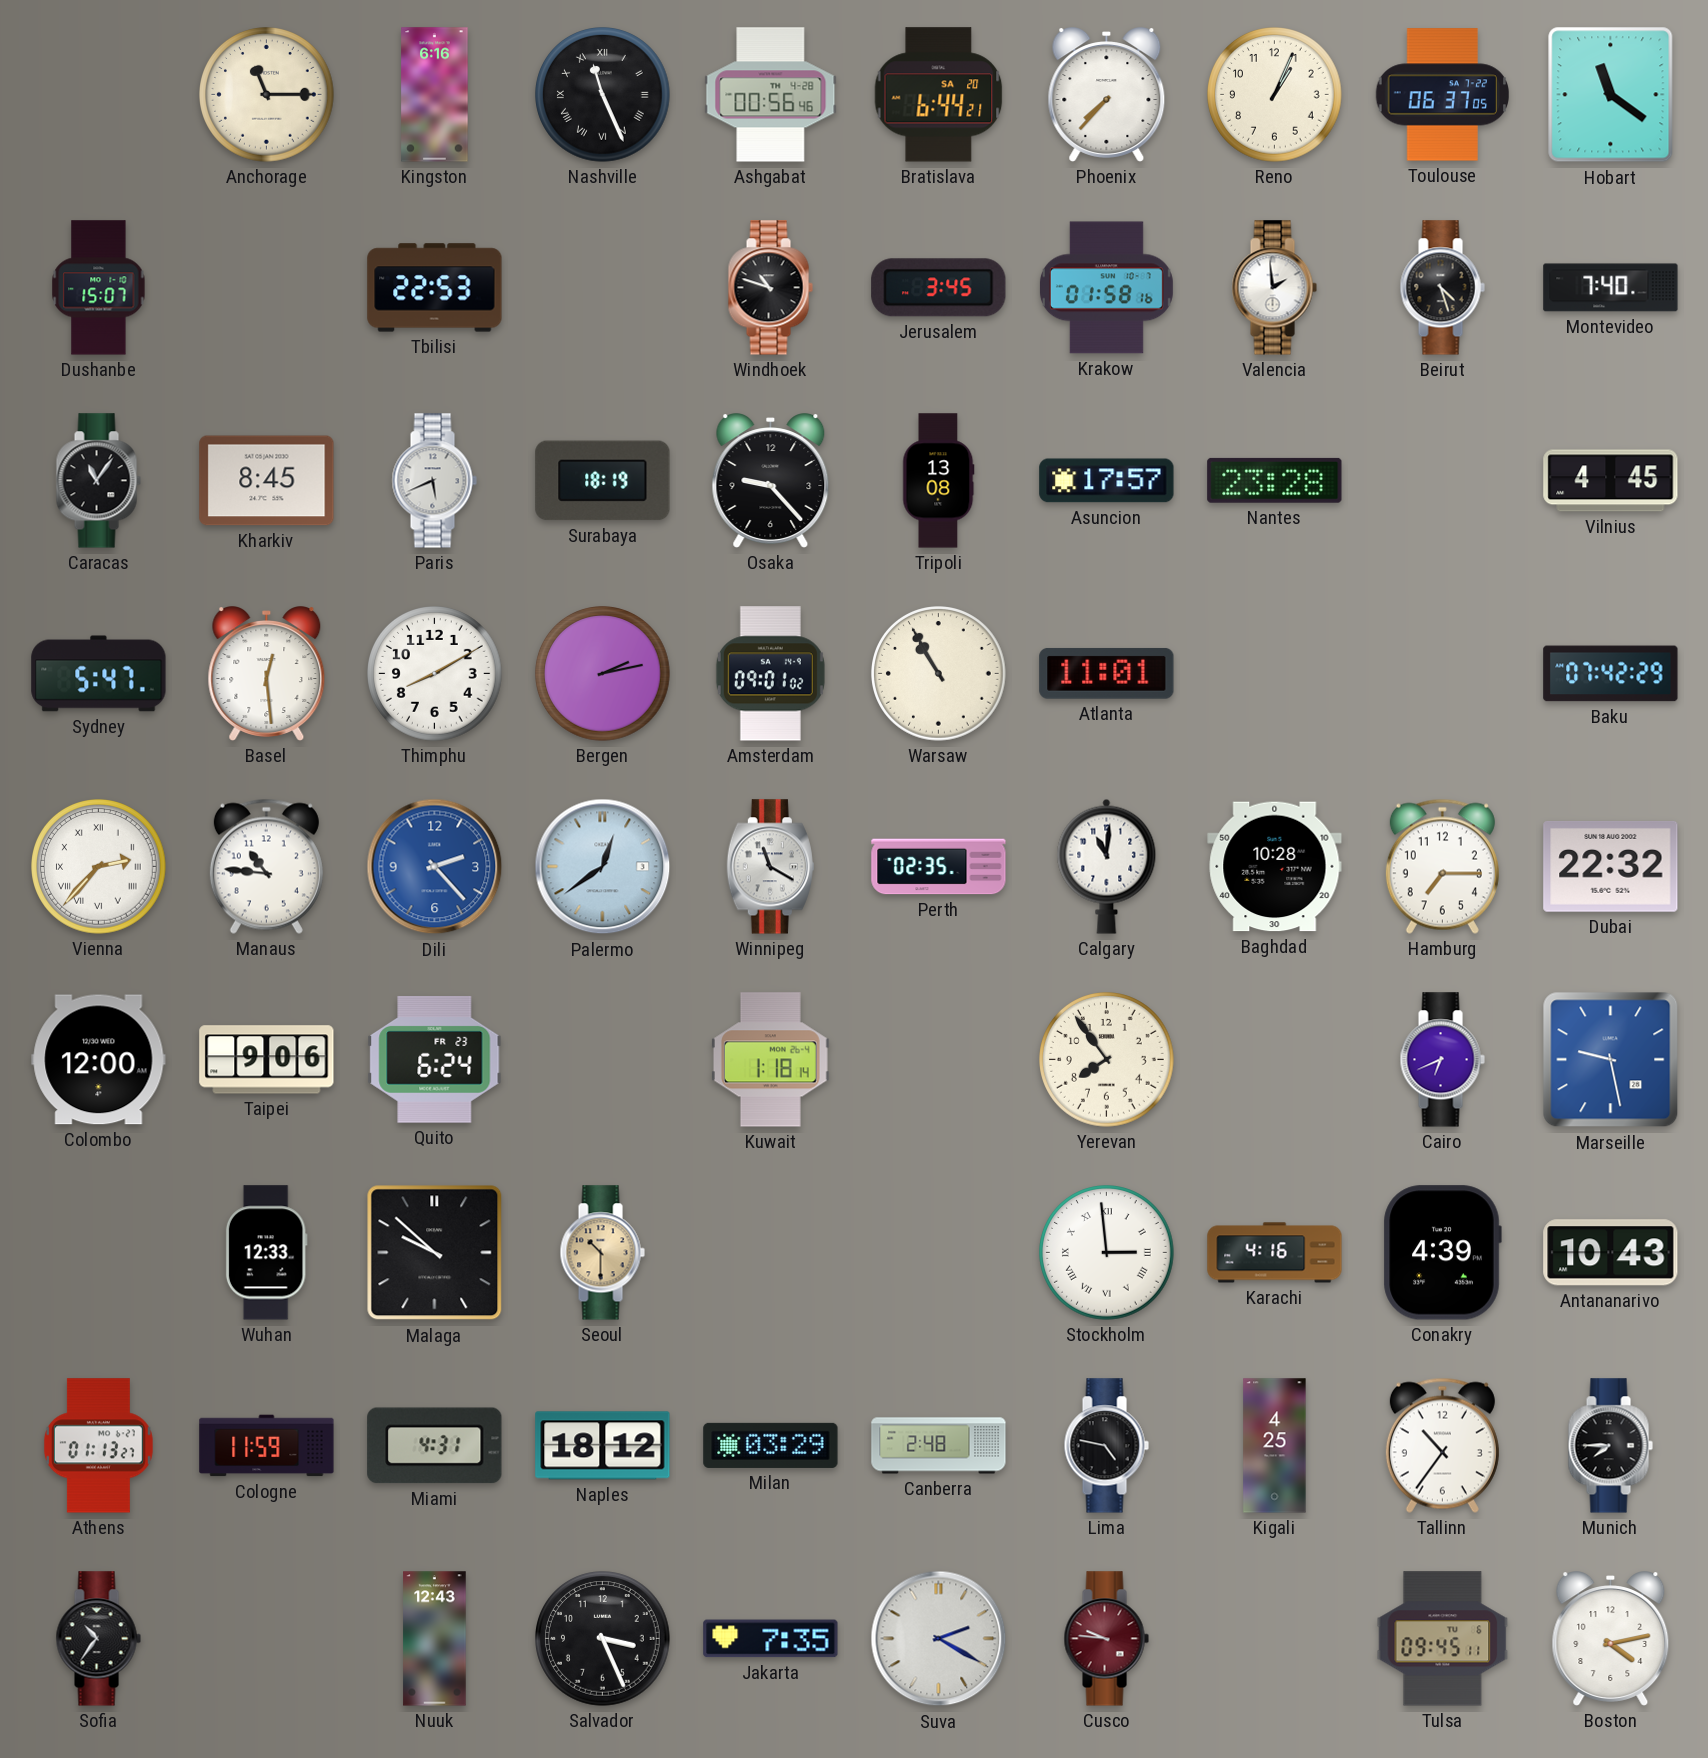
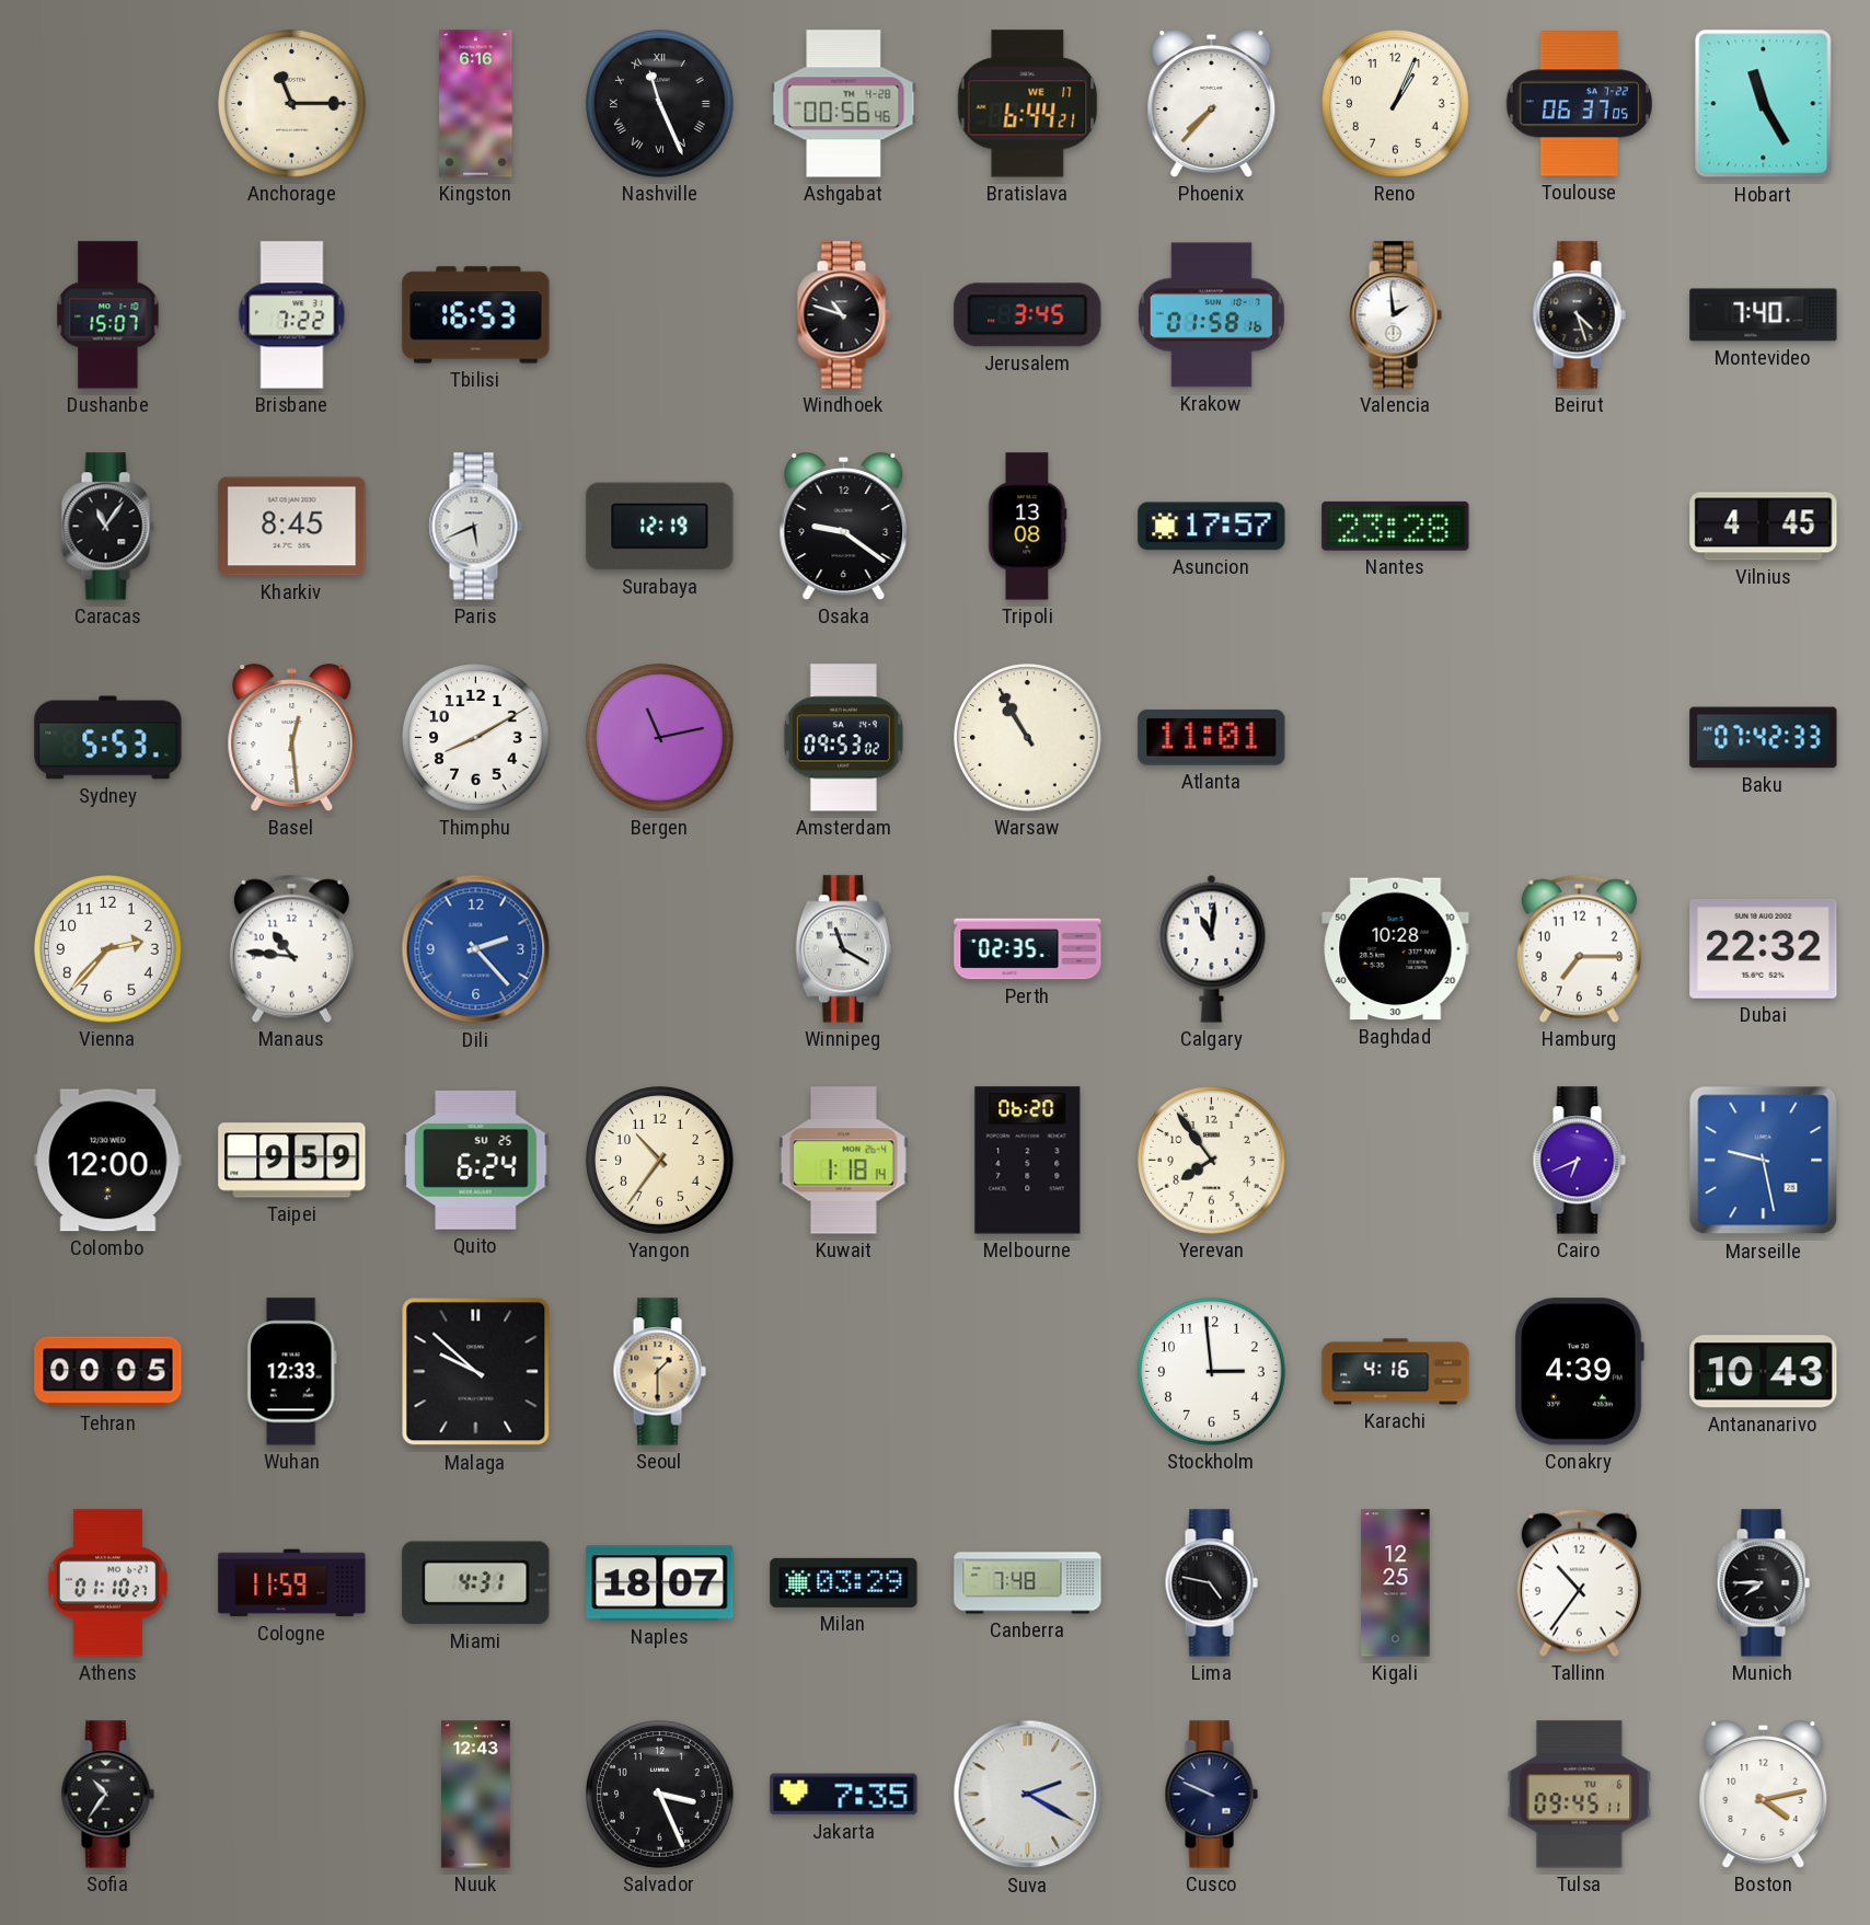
Bratislava date: SA 20 -> WE 17
Hobart: 11:21 -> 11:25
Brisbane: none -> 7:22
Tbilisi: 22:53 -> 16:53
Surabaya: 18:19 -> 12:19
Osaka: 9:23 -> 9:21
Sydney: 5:47 -> 5:53
Bergen: 2:13 -> 11:13
Amsterdam: 09:01 -> 09:53
Baku: 07:42:29 -> 07:42:33
Vienna numerals: Roman -> Arabic
Palermo: 12:39 -> none
Taipei: 9:06 -> 9:59
Quito date: FR 23 -> SU 25
Yangon: none -> 10:36
Melbourne: none -> 06:20
Tehran: none -> 00:05
Seoul: 10:30 -> 1:30
Stockholm numerals: Roman -> Arabic
Athens: 01:13 -> 01:10
Naples: 18:12 -> 18:07
Canberra: 2:48 -> 7:48
Kigali: 4:25 -> 12:25
Cusco: 9:46 -> 9:49
Cusco dial: burgundy -> navy
